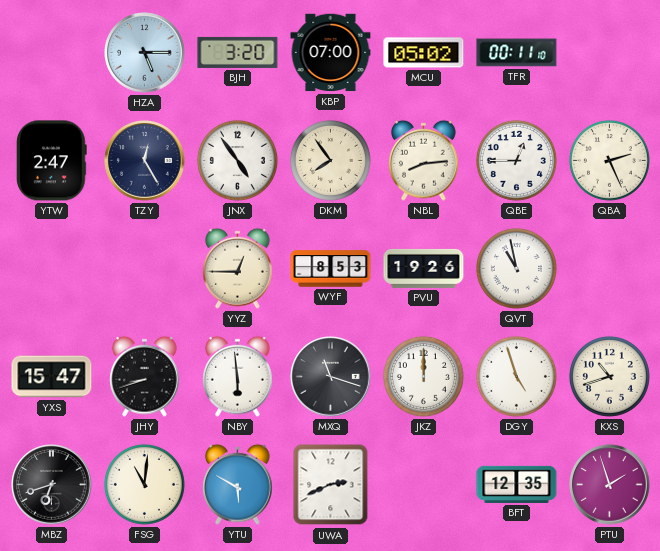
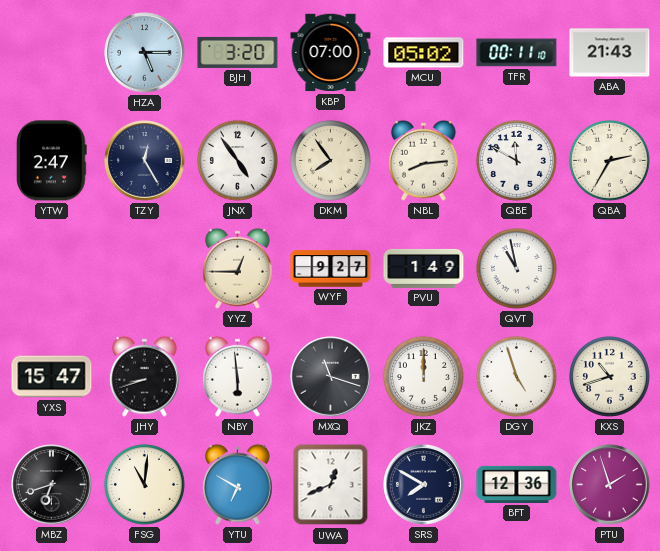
ABA: none -> 21:43
QBE: 12:45 -> 11:50
QBA: 2:26 -> 2:35
WYF: 8:53 -> 9:27
PVU: 19:26 -> 1:49
YTU: 5:50 -> 6:50
UWA: 2:41 -> 12:41
SRS: none -> 7:50
BFT: 12:35 -> 12:36
